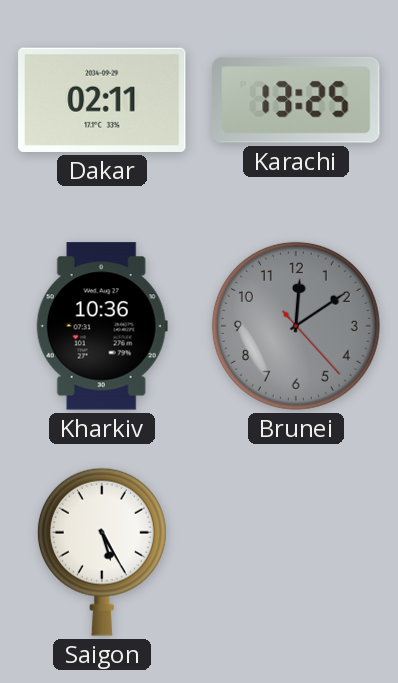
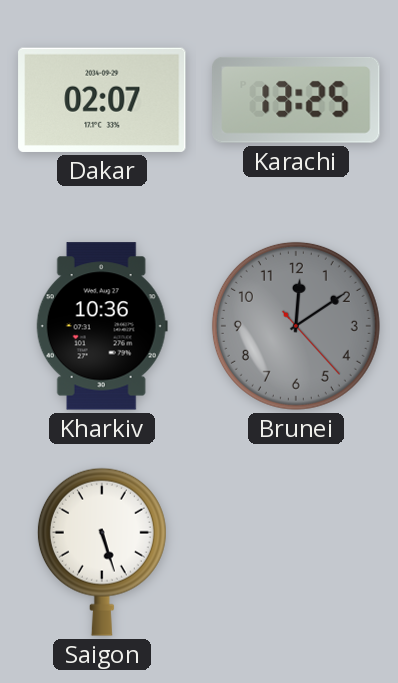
Dakar: 02:11 -> 02:07
Saigon: 5:25 -> 5:27
